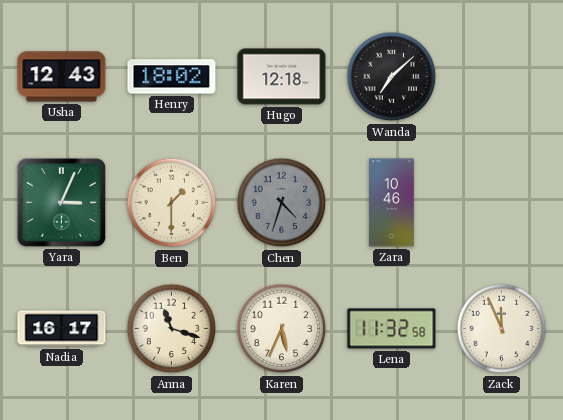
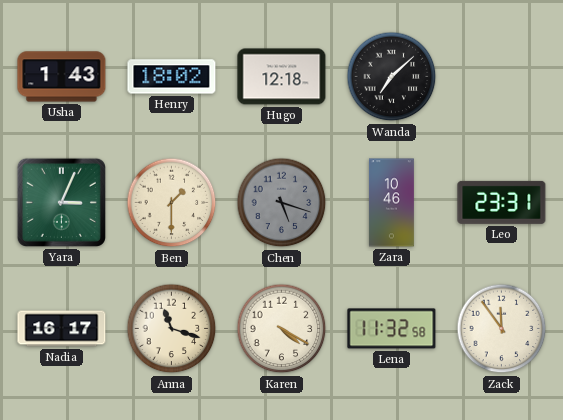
Usha: 12:43 -> 1:43
Chen: 4:33 -> 5:18
Leo: none -> 23:31
Karen: 5:34 -> 4:20
Zack: 11:56 -> 11:54
